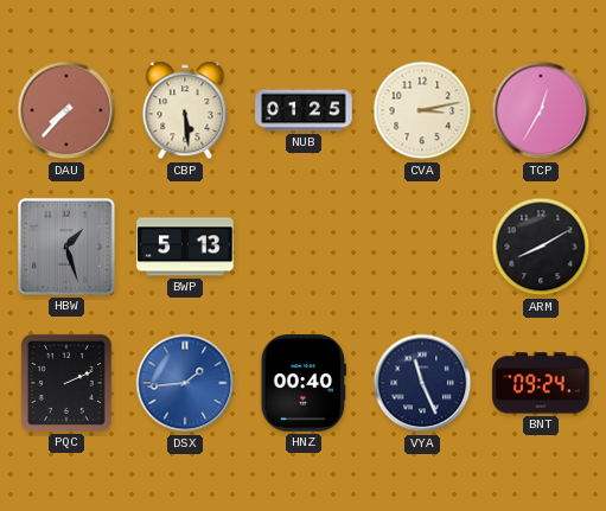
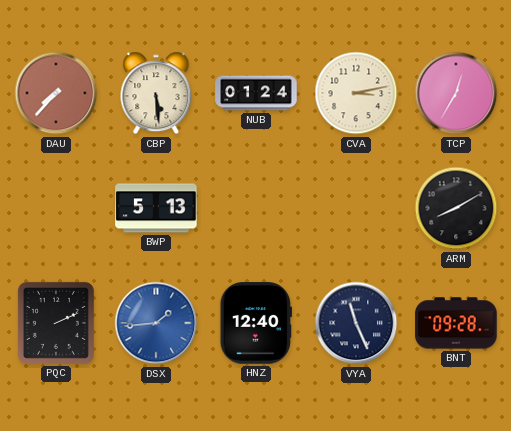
NUB: 01:25 -> 01:24
HBW: 1:27 -> none
HNZ: 00:40 -> 12:40
BNT: 09:24 -> 09:28
